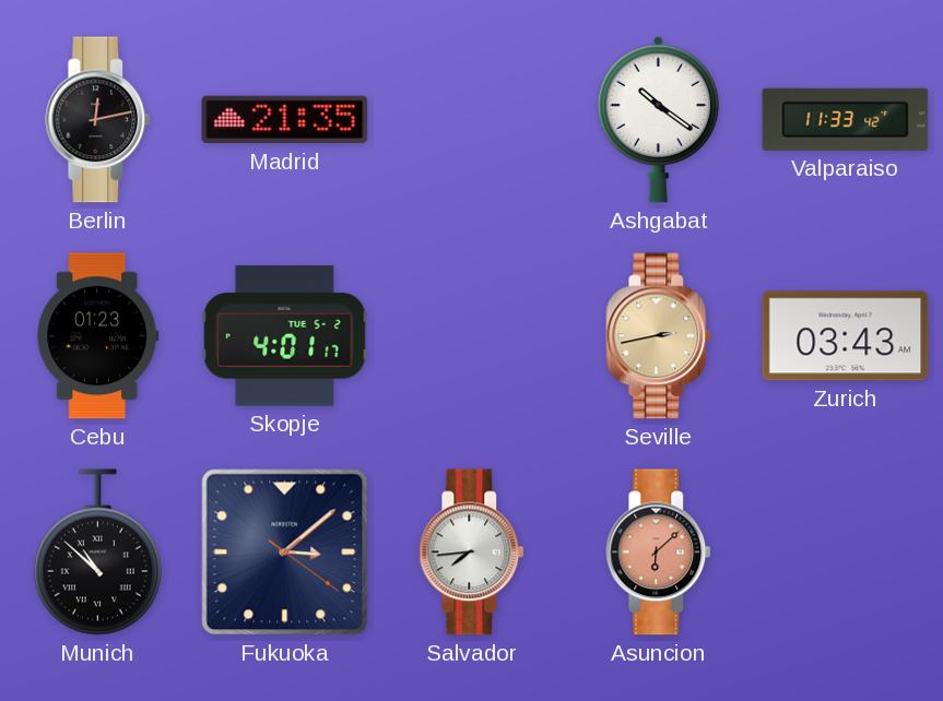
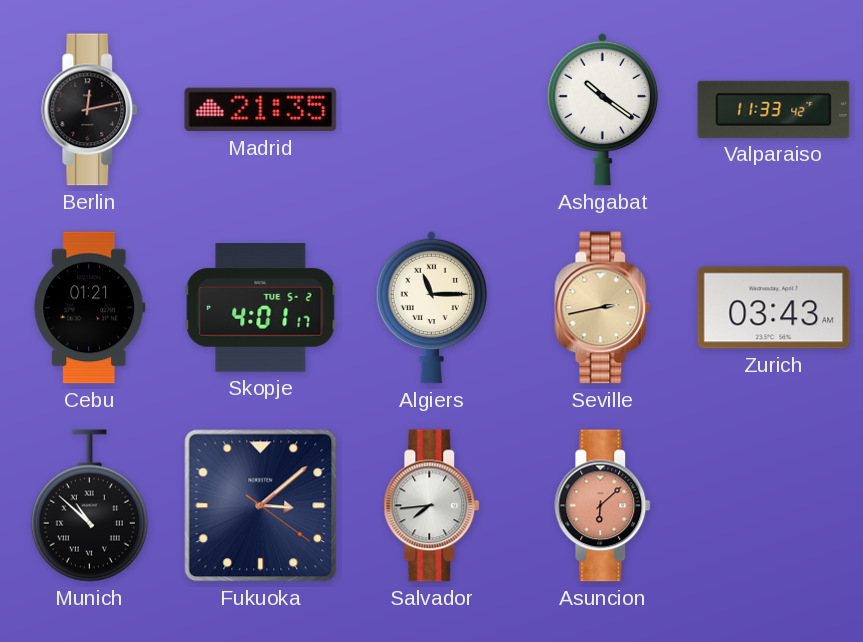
Cebu: 01:23 -> 01:21
Algiers: none -> 11:15
